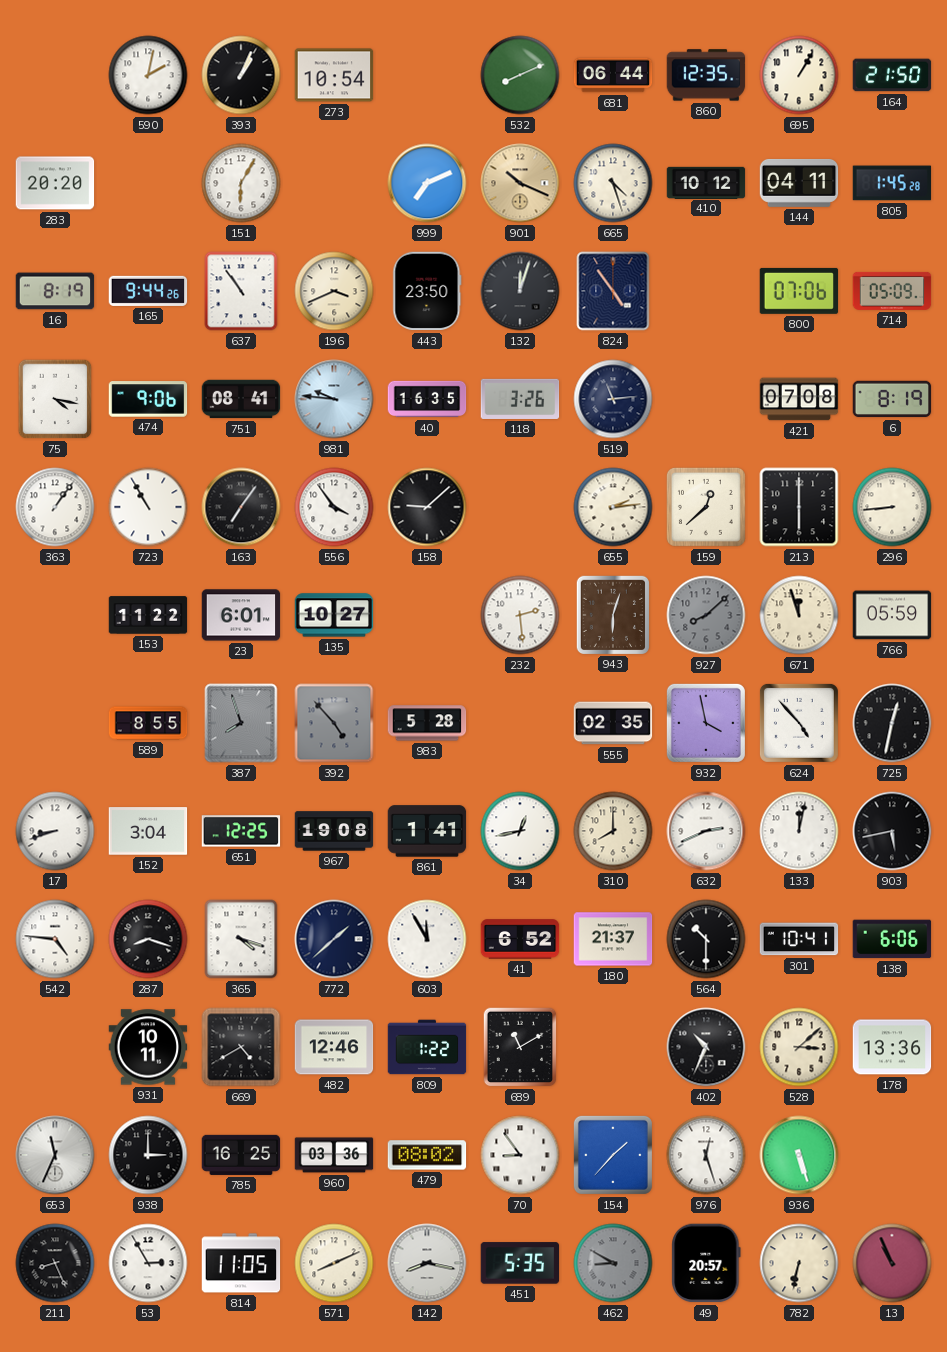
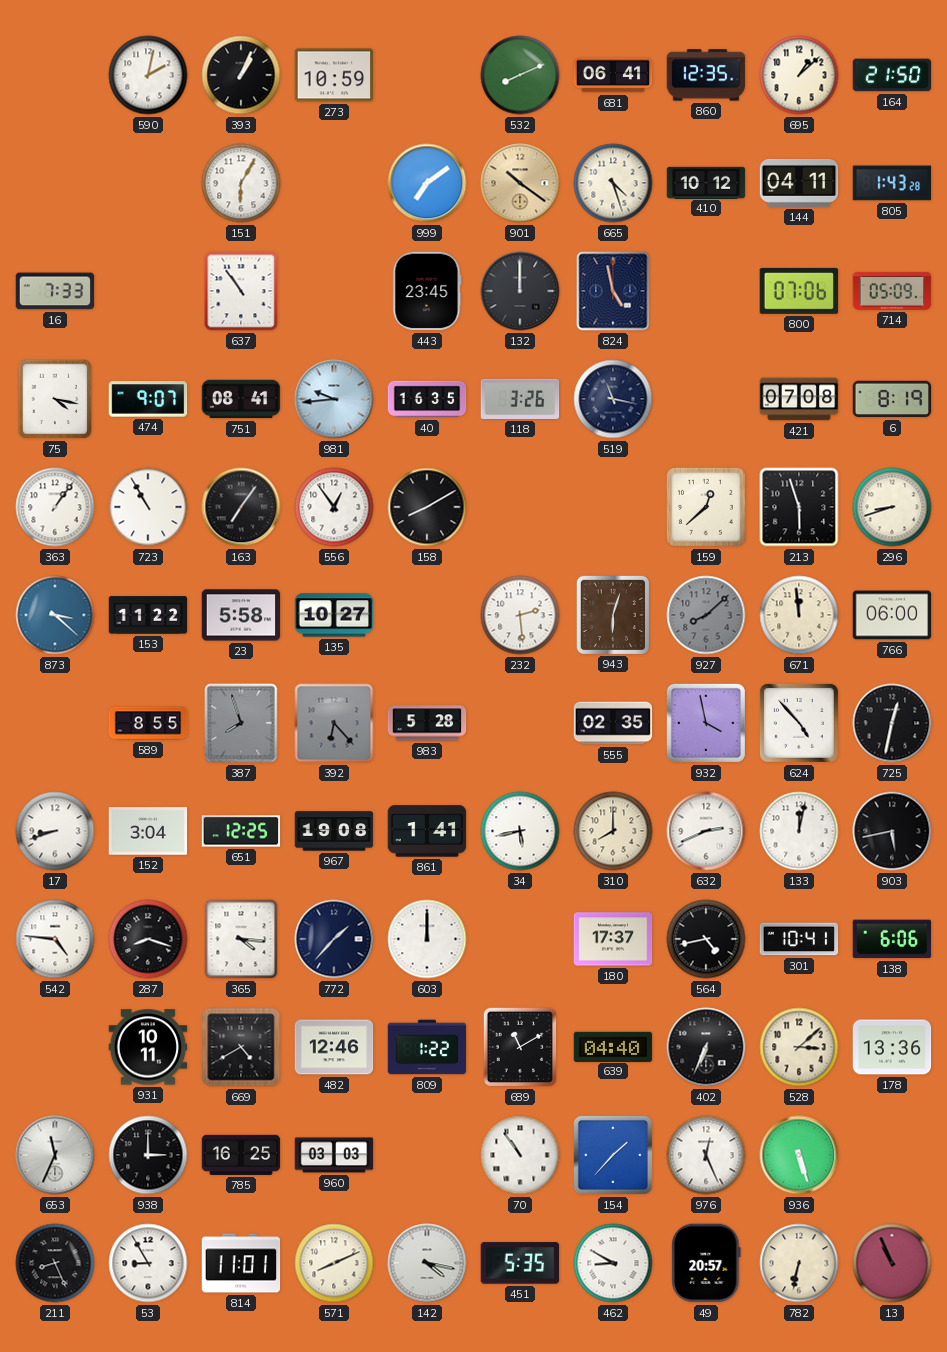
273: 10:54 -> 10:59
681: 06:44 -> 06:41
695: 1:05 -> 1:08
283: 20:20 -> none
999: 7:11 -> 7:09
901: 10:19 -> 10:21
805: 1:45 -> 1:43
16: 8:19 -> 7:33
165: 9:44 -> none
196: 3:41 -> none
443: 23:50 -> 23:45
132: 12:03 -> 12:00
824: 4:54 -> 4:58
474: 9:06 -> 9:07
981: 9:46 -> 9:44
519: 11:14 -> 11:17
556: 3:54 -> 12:54
158: 9:08 -> 8:10
655: 2:14 -> none
213: 6:00 -> 5:57
296: 8:44 -> 8:42
873: none -> 3:22
23: 6:01 -> 5:58
671: 11:57 -> 11:59
766: 05:59 -> 06:00
392: 4:53 -> 6:23
34: 12:43 -> 5:43
365: 4:18 -> 4:16
772: 1:38 -> 1:37
603: 11:55 -> 12:00
41: 6:52 -> none
180: 21:37 -> 17:37
564: 10:30 -> 4:43
639: none -> 04:40
402: 10:34 -> 6:34
960: 03:36 -> 03:03
479: 08:02 -> none
70: 8:54 -> 10:54
976: 12:27 -> 12:26
53: 2:55 -> 8:55
814: 11:05 -> 11:01
142: 8:17 -> 4:17
462 dial: grey -> white
